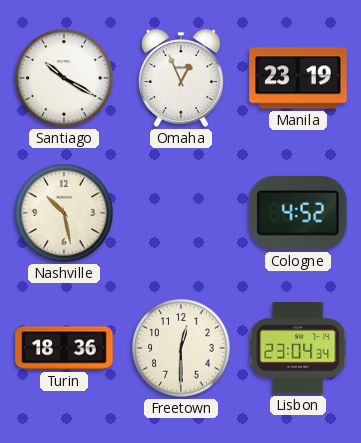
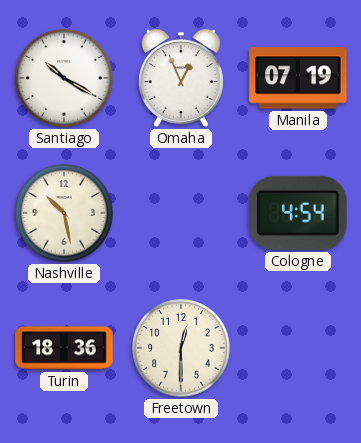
Manila: 23:19 -> 07:19
Cologne: 4:52 -> 4:54
Lisbon: 23:04 -> none
